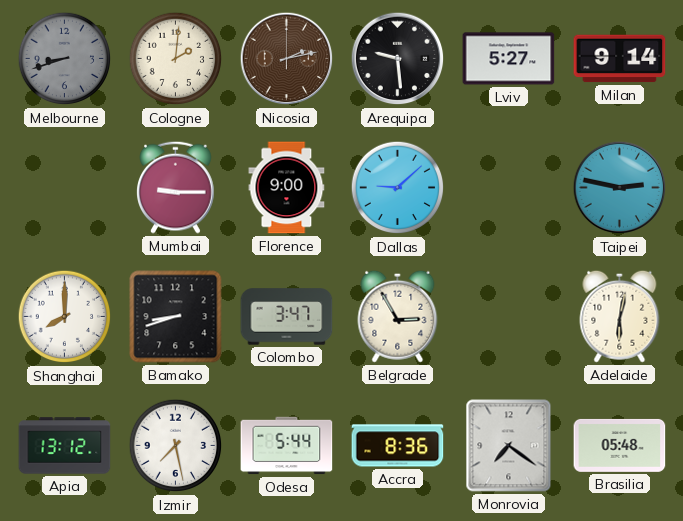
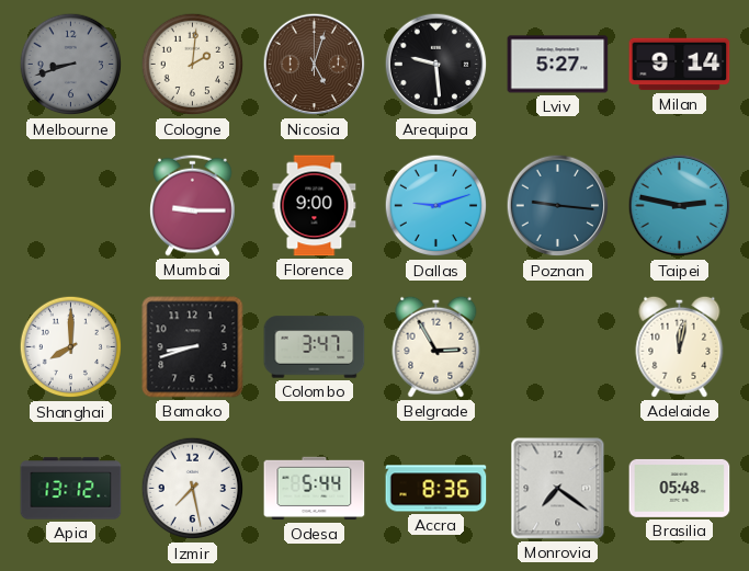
Nicosia: 2:13 -> 5:03
Dallas: 9:08 -> 9:12
Poznan: none -> 9:16
Adelaide: 6:02 -> 12:02
